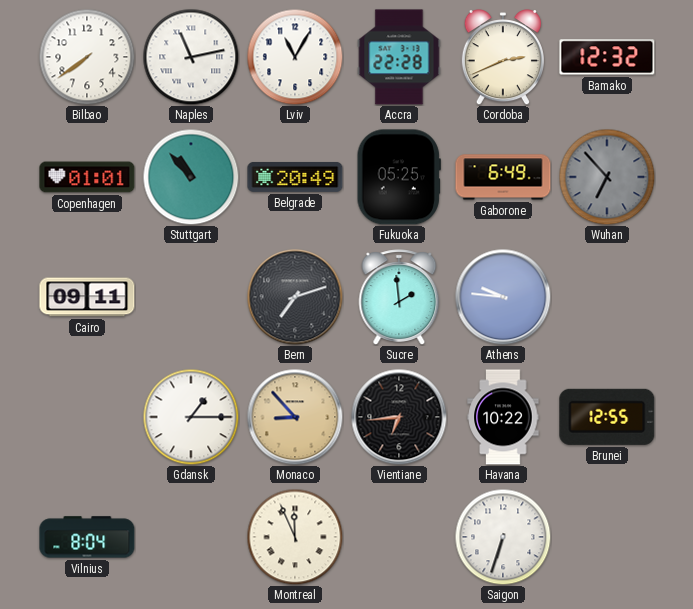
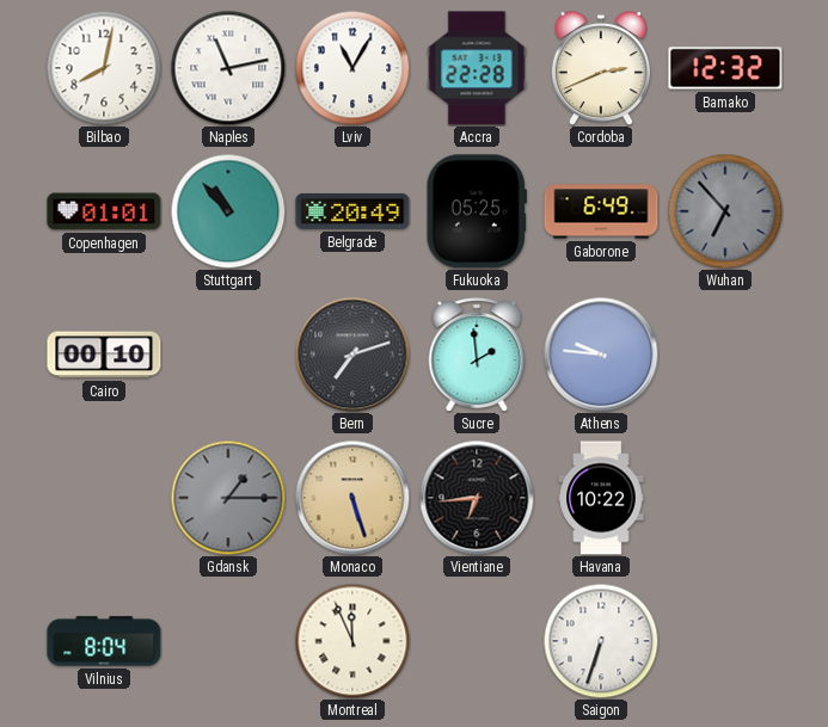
Bilbao: 7:39 -> 8:02
Cairo: 09:11 -> 00:10
Gdansk dial: white -> grey
Monaco: 8:53 -> 5:27
Brunei: 12:55 -> none
